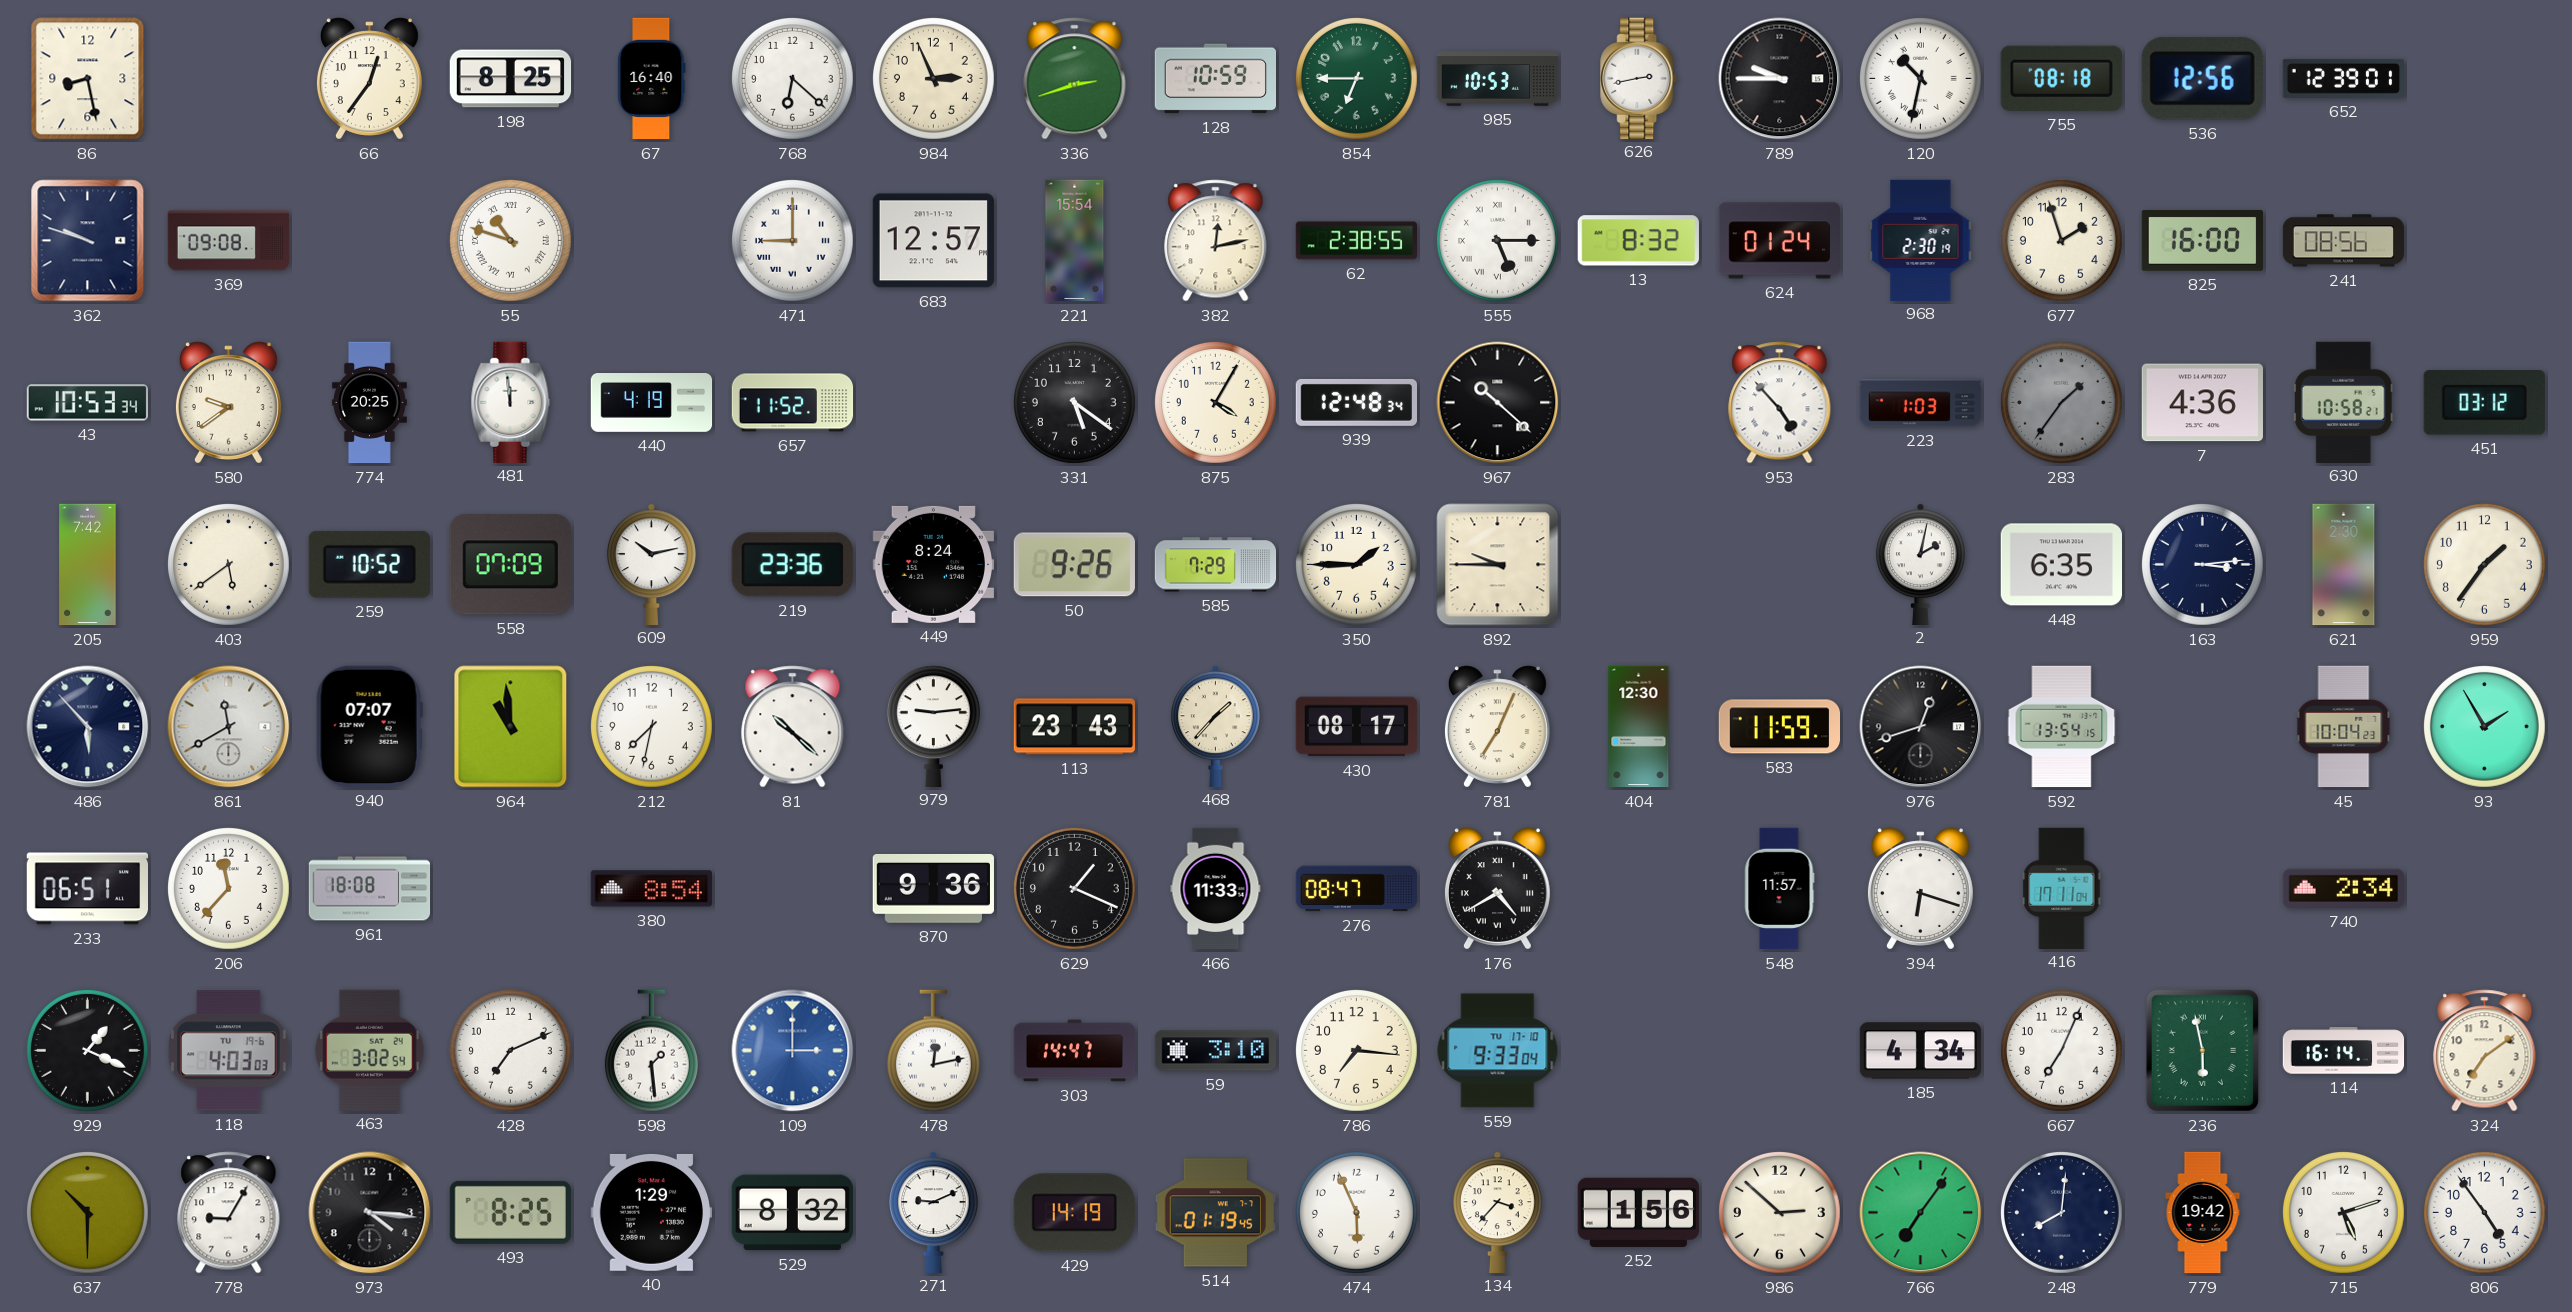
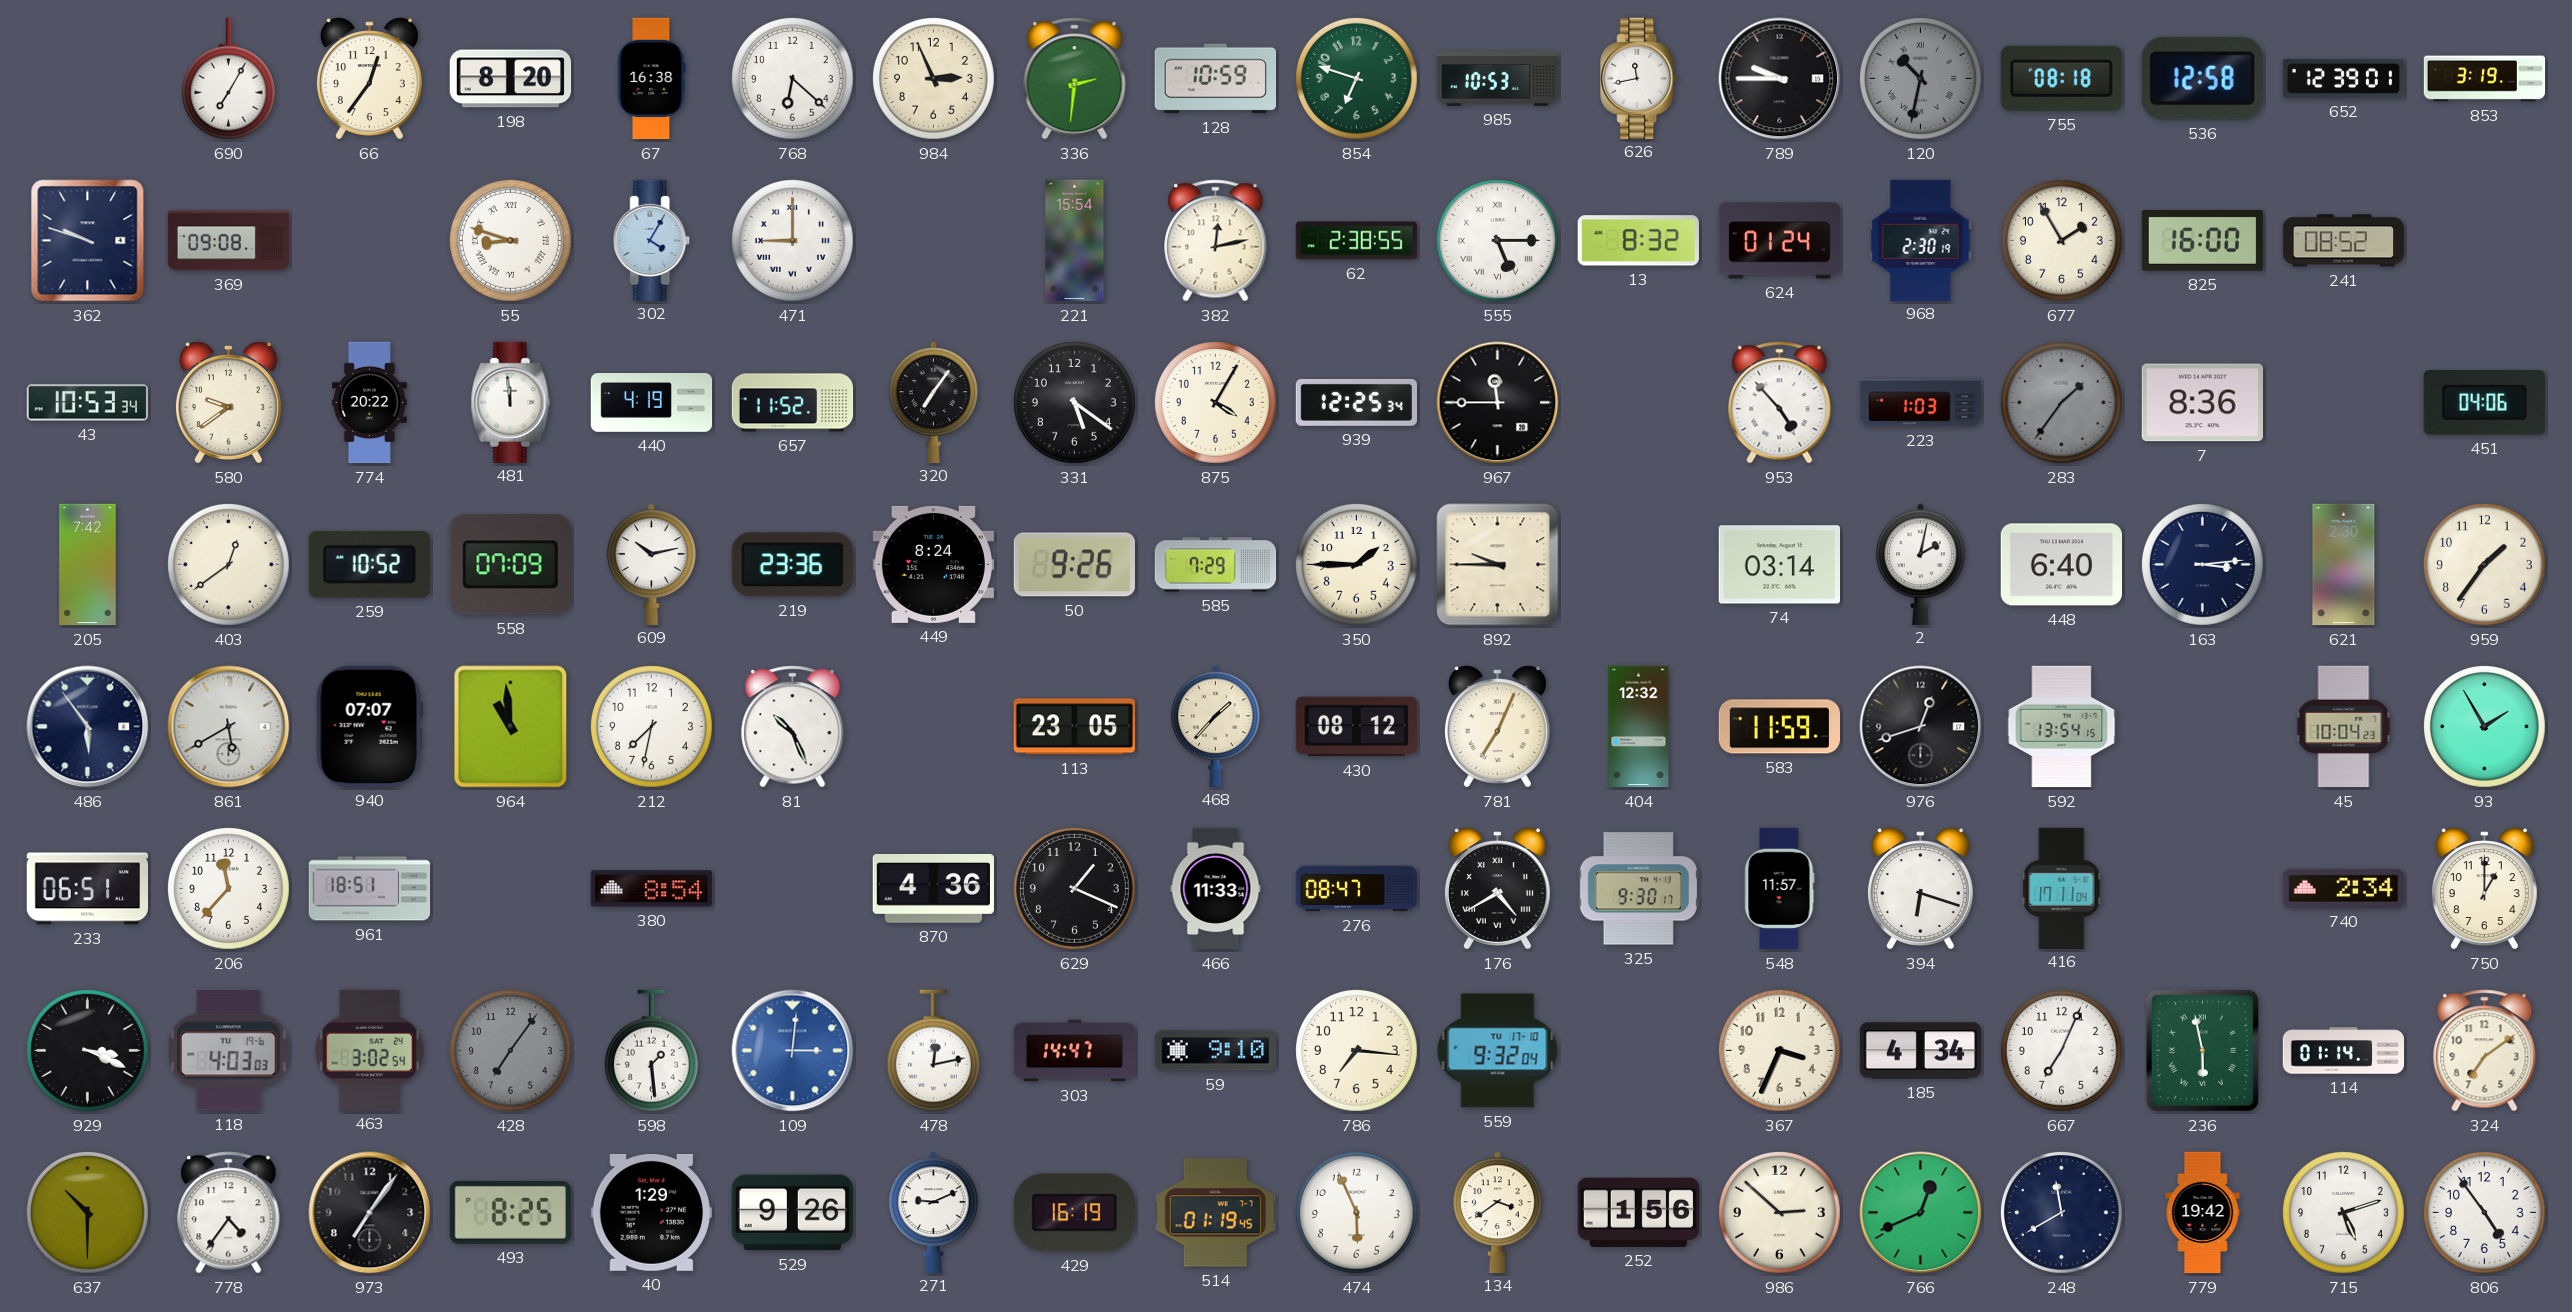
86: 8:28 -> none
690: none -> 7:05
198: 8:25 -> 8:20
67: 16:40 -> 16:38
336: 2:42 -> 2:31
854: 6:45 -> 6:48
626: 2:43 -> 11:43
120 dial: white -> grey
536: 12:56 -> 12:58
853: none -> 3:19
55: 10:48 -> 8:48
302: none -> 4:05
683: 12:57 -> none
677: 1:57 -> 1:55
241: 08:56 -> 08:52
774: 20:25 -> 20:22
320: none -> 7:06
939: 12:48 -> 12:25
967: 10:22 -> 11:45
7: 4:36 -> 8:36
630: 10:58 -> none
451: 03:12 -> 04:06
403: 5:39 -> 12:39
74: none -> 03:14
448: 6:35 -> 6:40
486: 5:53 -> 5:54
861: 11:40 -> 5:40
81: 10:22 -> 10:26
979: 9:14 -> none
113: 23:43 -> 23:05
430: 08:17 -> 08:12
404: 12:30 -> 12:32
961: 18:08 -> 18:51
870: 9:36 -> 4:36
325: none -> 9:30
750: none -> 1:00
929: 1:19 -> 3:19
428: 7:11 -> 7:06
428 dial: white -> grey
109: 3:00 -> 3:01
59: 3:10 -> 9:10
559: 9:33 -> 9:32
367: none -> 3:34
114: 16:14 -> 01:14
778: 9:05 -> 4:36
973: 4:16 -> 7:06
529: 8:32 -> 9:26
429: 14:19 -> 16:19
134: 3:37 -> 3:39
766: 7:06 -> 12:41
248: 8:01 -> 11:40
